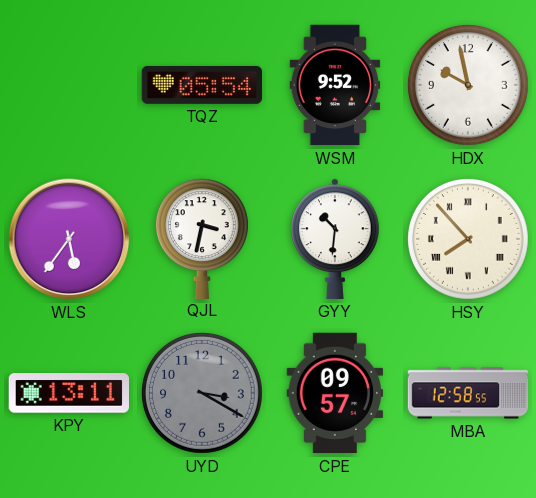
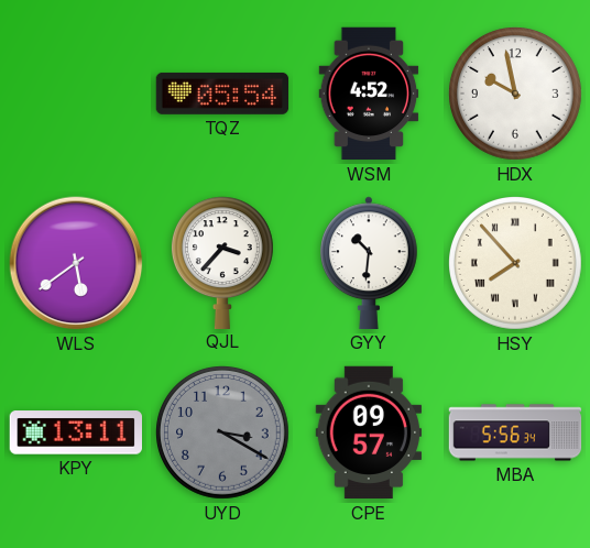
WSM: 9:52 -> 4:52
WLS: 5:36 -> 5:39
QJL: 3:32 -> 3:37
MBA: 12:58 -> 5:56
